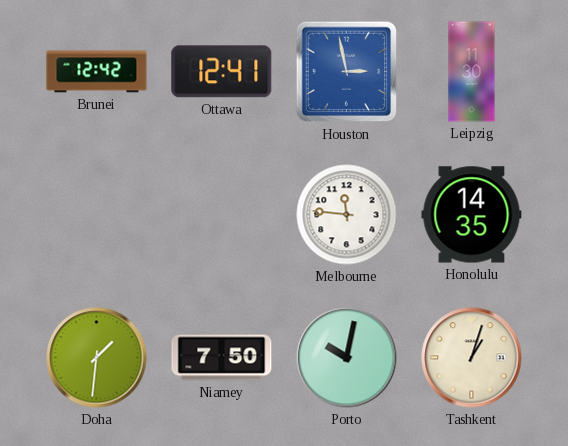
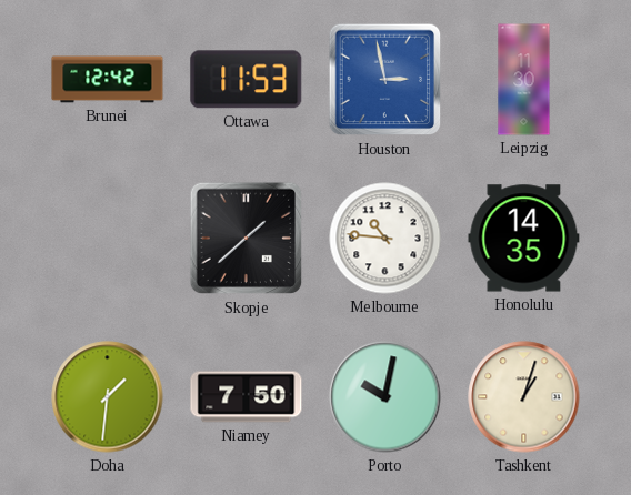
Ottawa: 12:41 -> 11:53
Skopje: none -> 1:38
Melbourne: 11:46 -> 10:46
